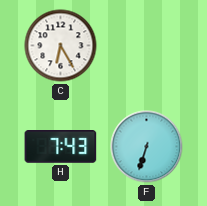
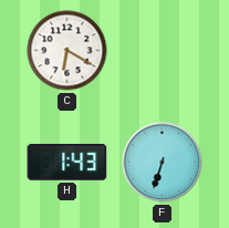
C: 6:25 -> 6:20
H: 7:43 -> 1:43
